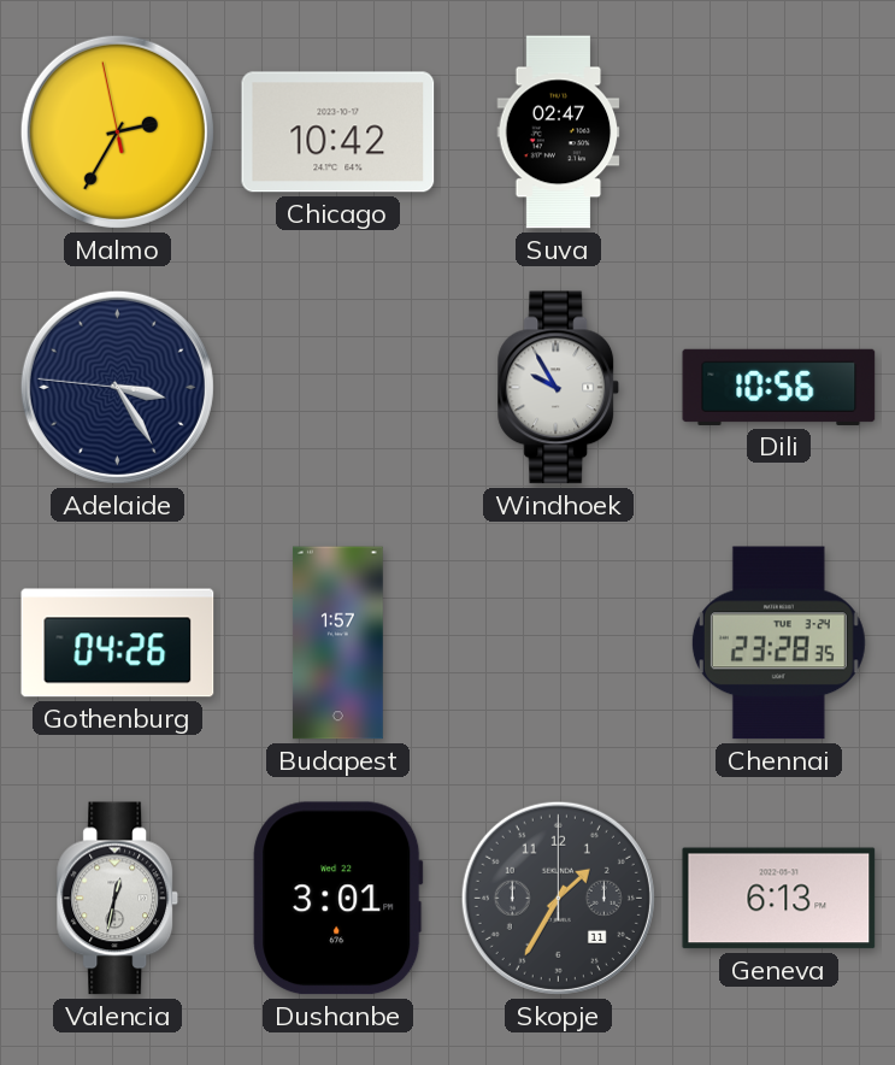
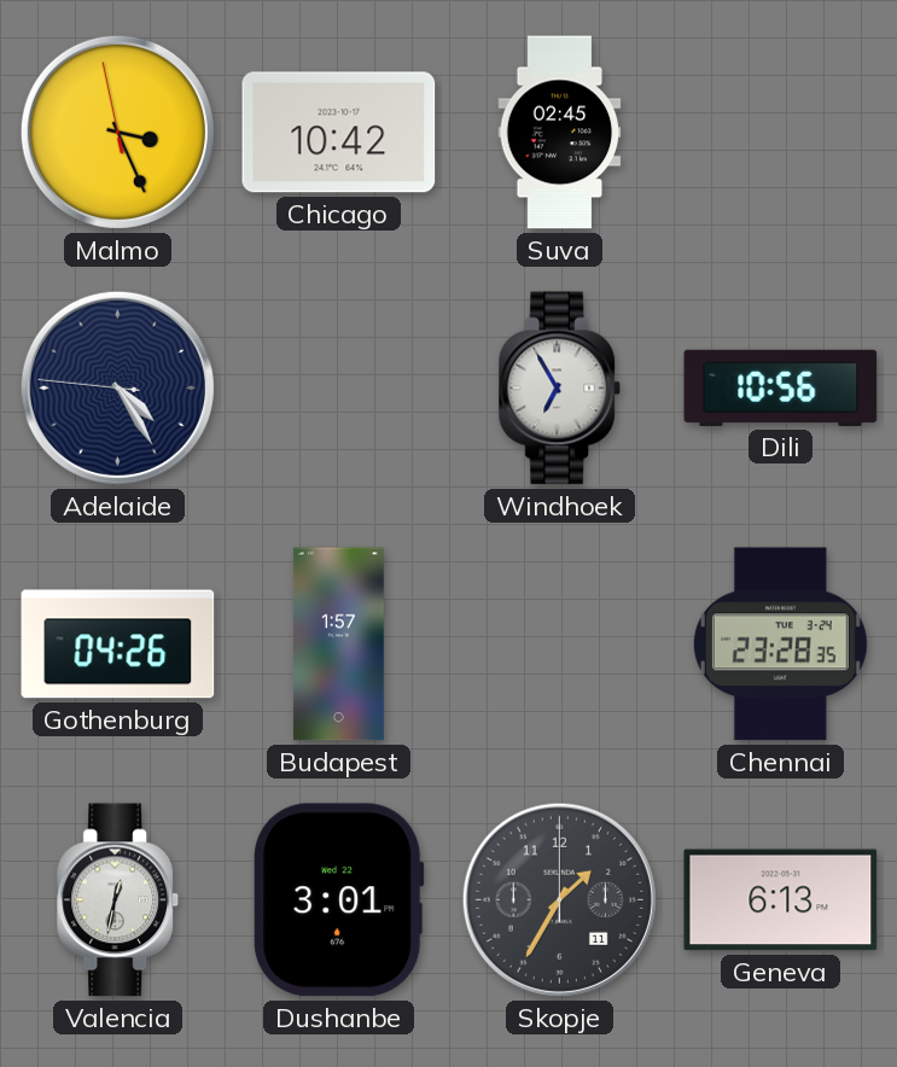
Malmo: 2:34 -> 3:25
Suva: 02:47 -> 02:45
Adelaide: 3:24 -> 4:24
Windhoek: 9:55 -> 6:55
